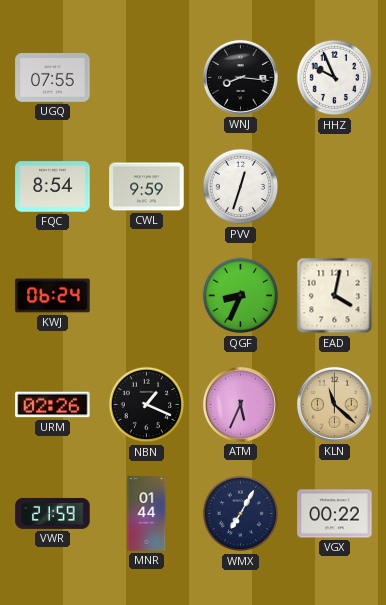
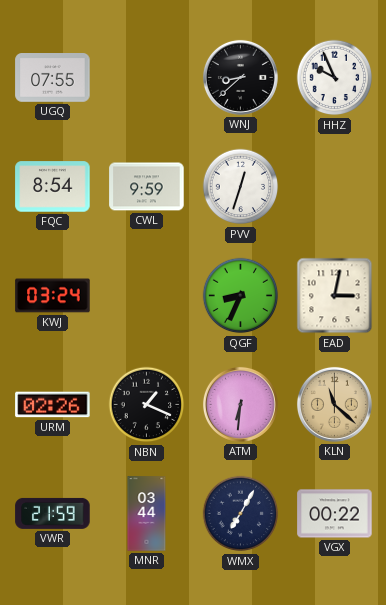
WNJ: 8:16 -> 8:38
KWJ: 06:24 -> 03:24
EAD: 4:02 -> 3:02
ATM: 5:34 -> 6:31
MNR: 01:44 -> 03:44
